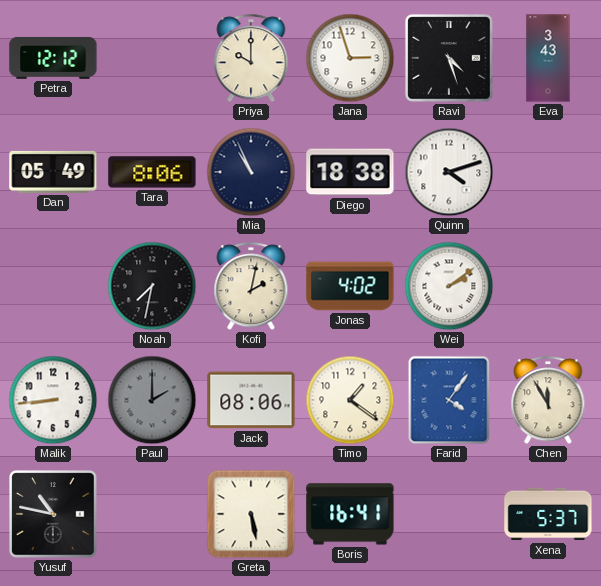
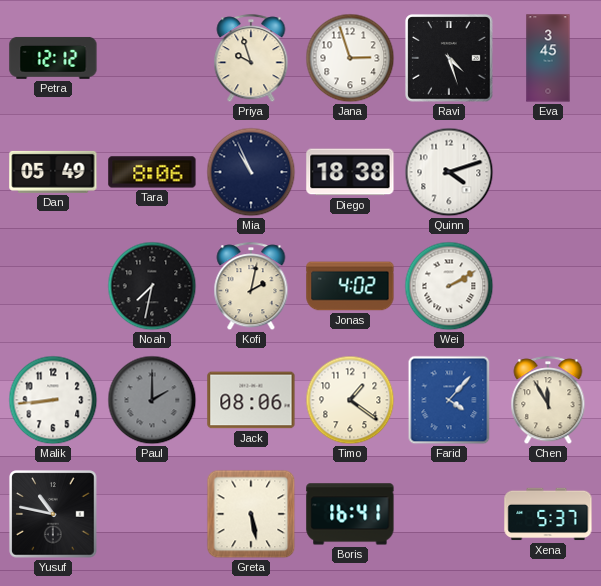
Priya: 10:00 -> 9:57
Eva: 3:43 -> 3:45
Wei: 2:09 -> 2:10
Farid: 4:06 -> 4:07
